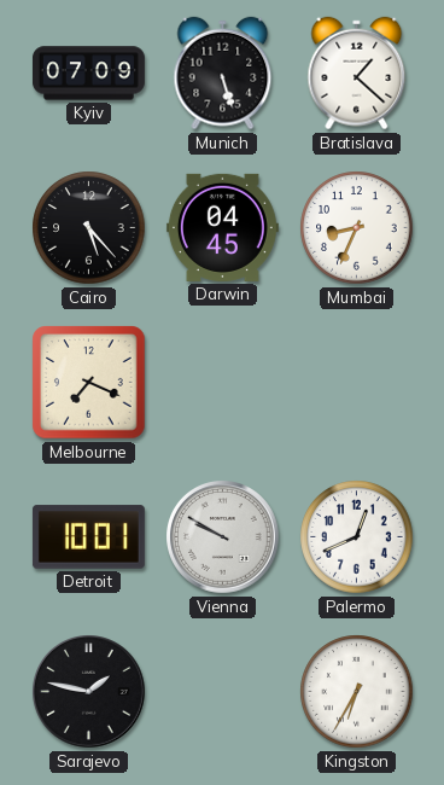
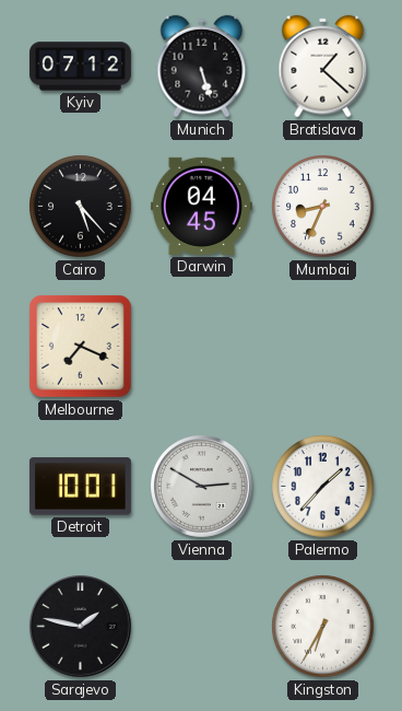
Kyiv: 07:09 -> 07:12
Vienna: 9:50 -> 2:50
Palermo: 12:41 -> 1:37
